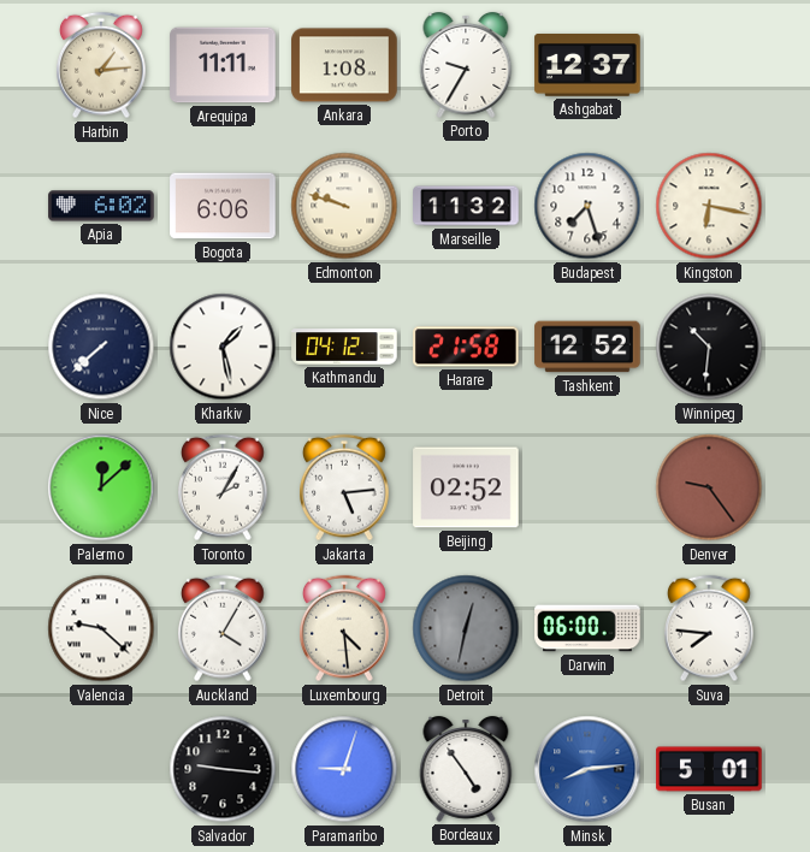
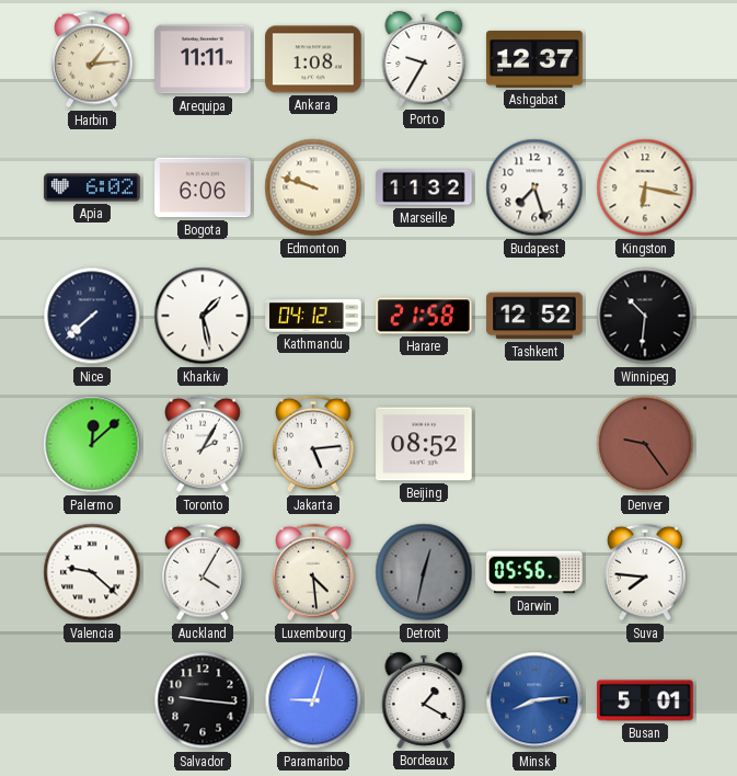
Beijing: 02:52 -> 08:52
Darwin: 06:00 -> 05:56
Bordeaux: 4:54 -> 1:20
